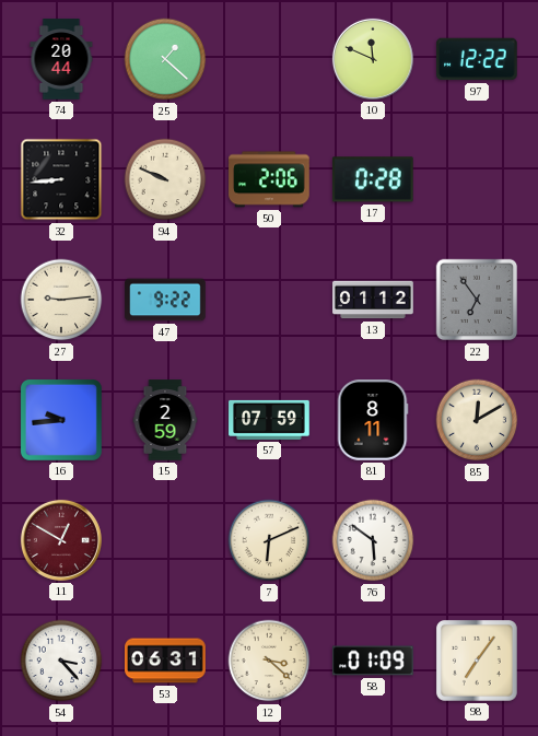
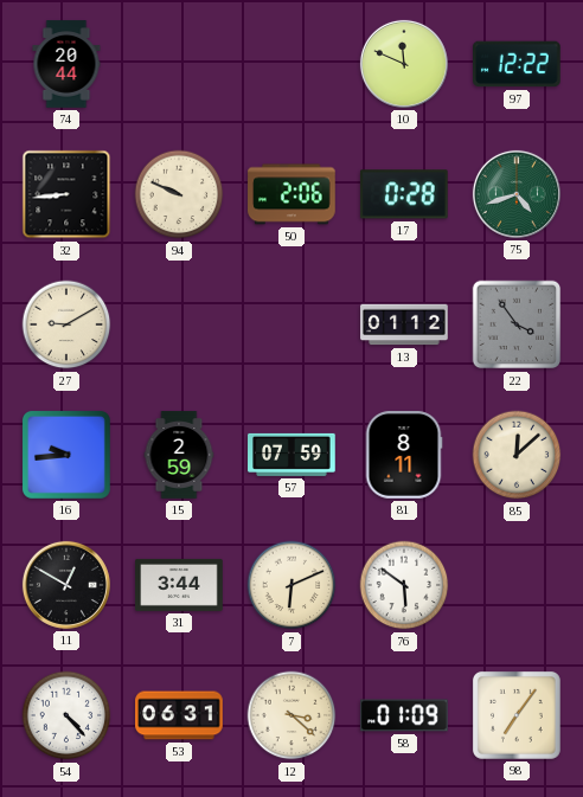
25: 1:22 -> none
75: none -> 4:42
27: 9:14 -> 9:10
47: 9:22 -> none
22: 6:54 -> 3:54
85: 12:10 -> 12:08
11 dial: burgundy -> black
31: none -> 3:44
54: 3:23 -> 4:23
